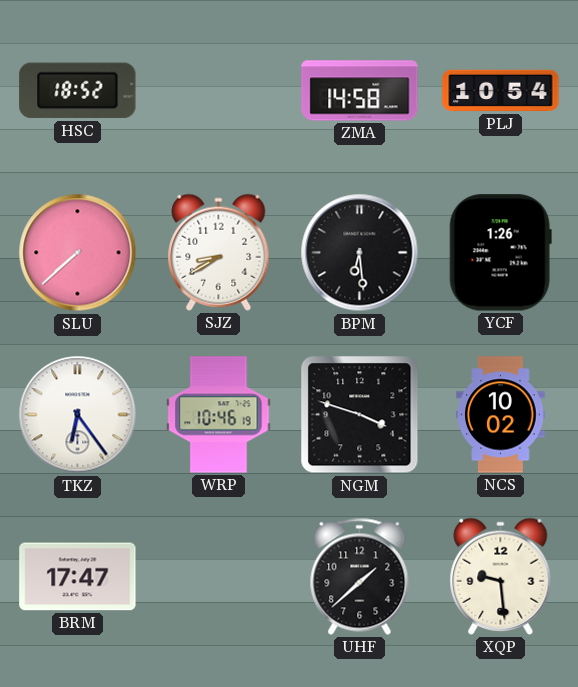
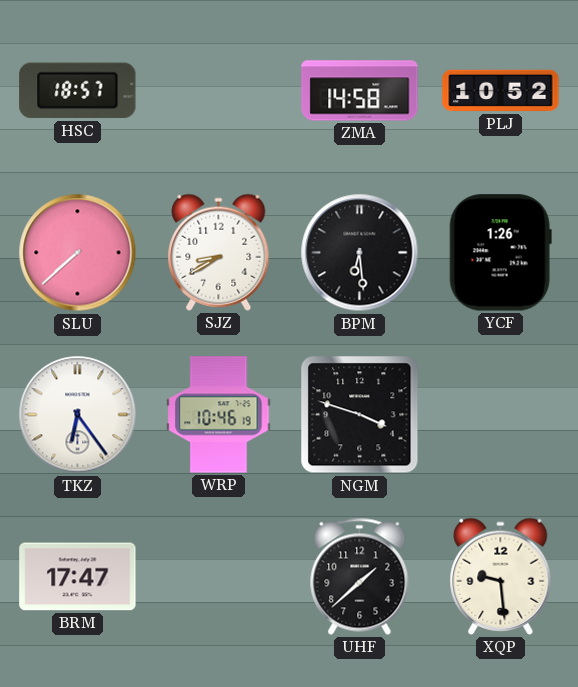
HSC: 18:52 -> 18:57
PLJ: 10:54 -> 10:52
NCS: 10:02 -> none
